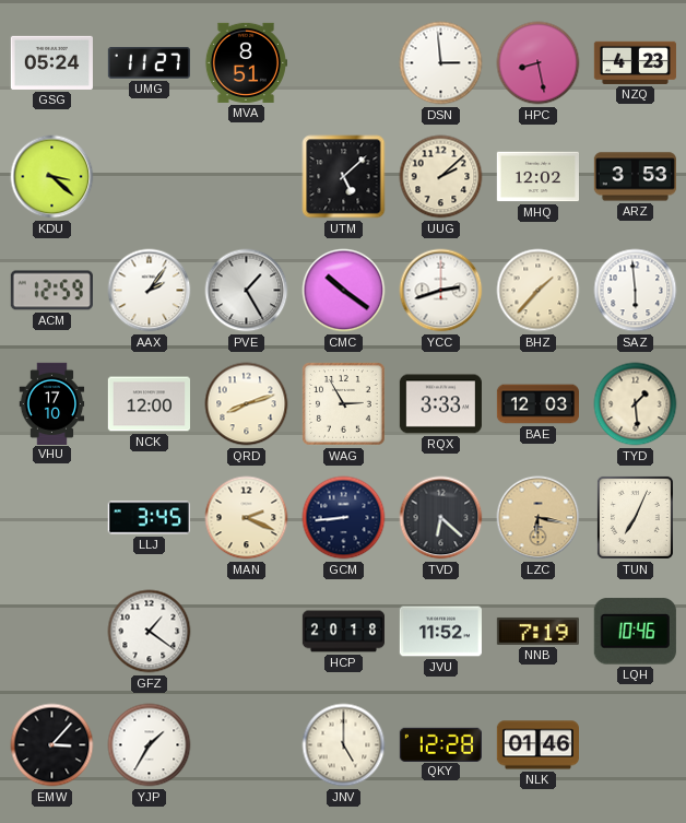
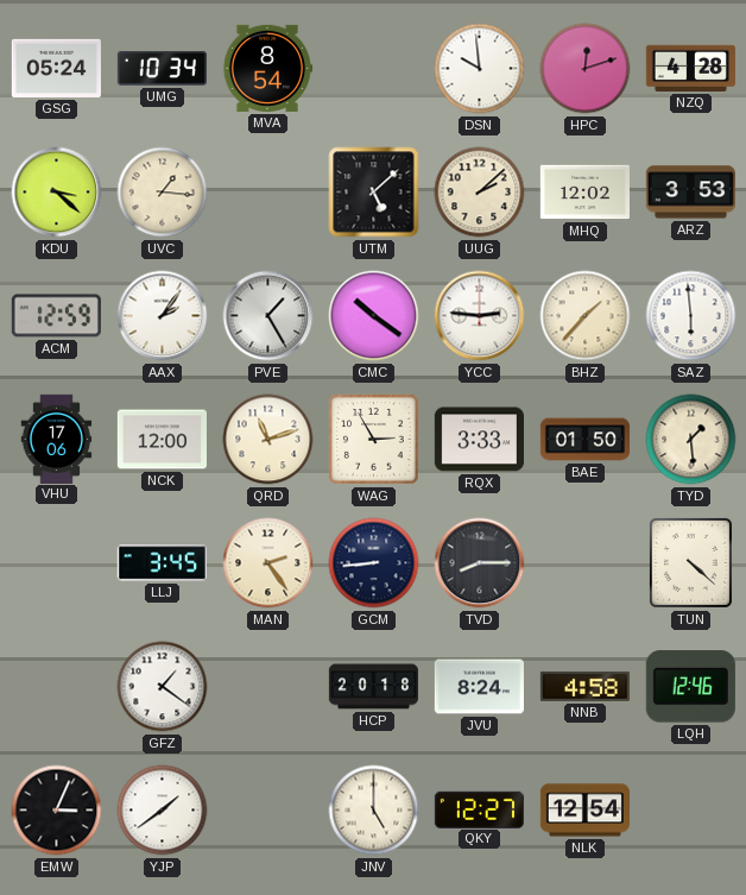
UMG: 11:27 -> 10:34
MVA: 8:51 -> 8:54
DSN: 2:59 -> 9:59
HPC: 8:28 -> 12:12
NZQ: 4:23 -> 4:28
UVC: none -> 1:16
YCC: 2:42 -> 2:46
VHU: 17:10 -> 17:06
QRD: 8:12 -> 11:12
BAE: 12:03 -> 01:50
MAN: 2:19 -> 2:24
TVD: 6:22 -> 8:15
LZC: 6:17 -> none
TUN: 7:04 -> 4:22
JVU: 11:52 -> 8:24
NNB: 7:19 -> 4:58
LQH: 10:46 -> 12:46
EMW: 3:07 -> 3:04
YJP: 1:35 -> 1:39
QKY: 12:28 -> 12:27
NLK: 01:46 -> 12:54
